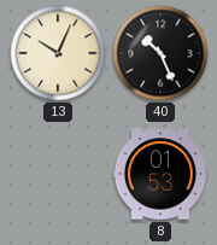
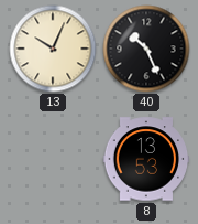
8: 01:53 -> 13:53
